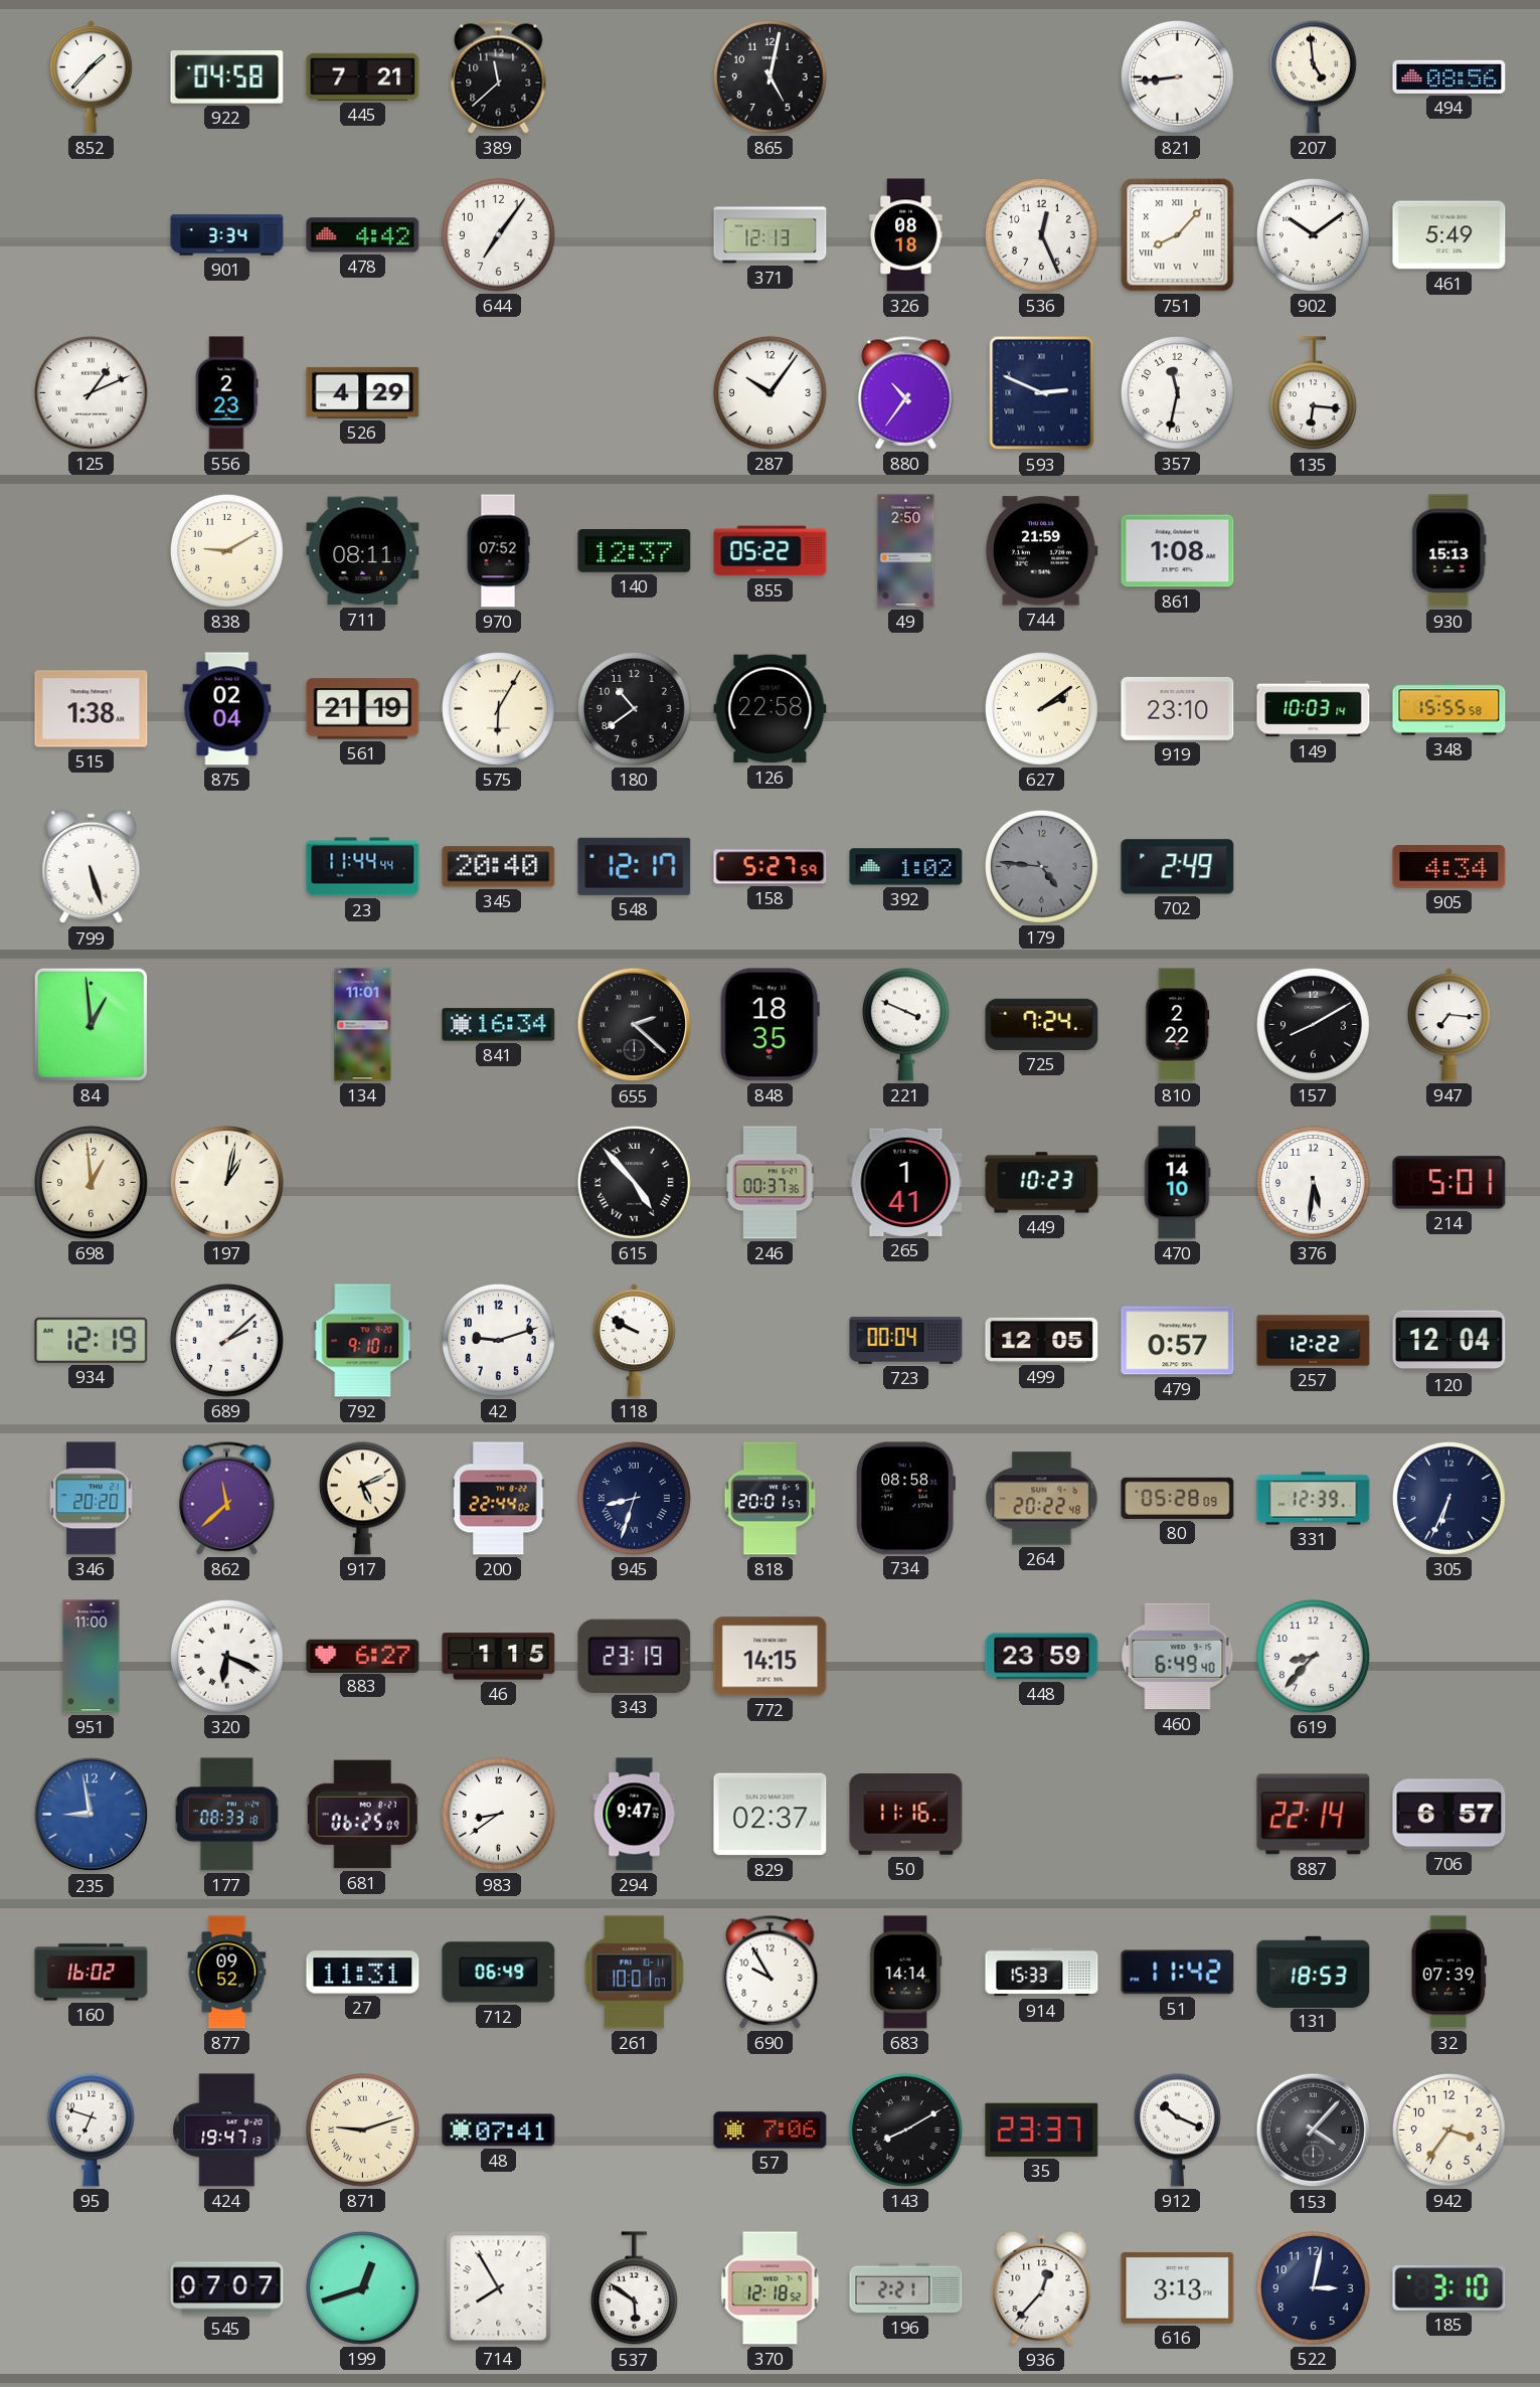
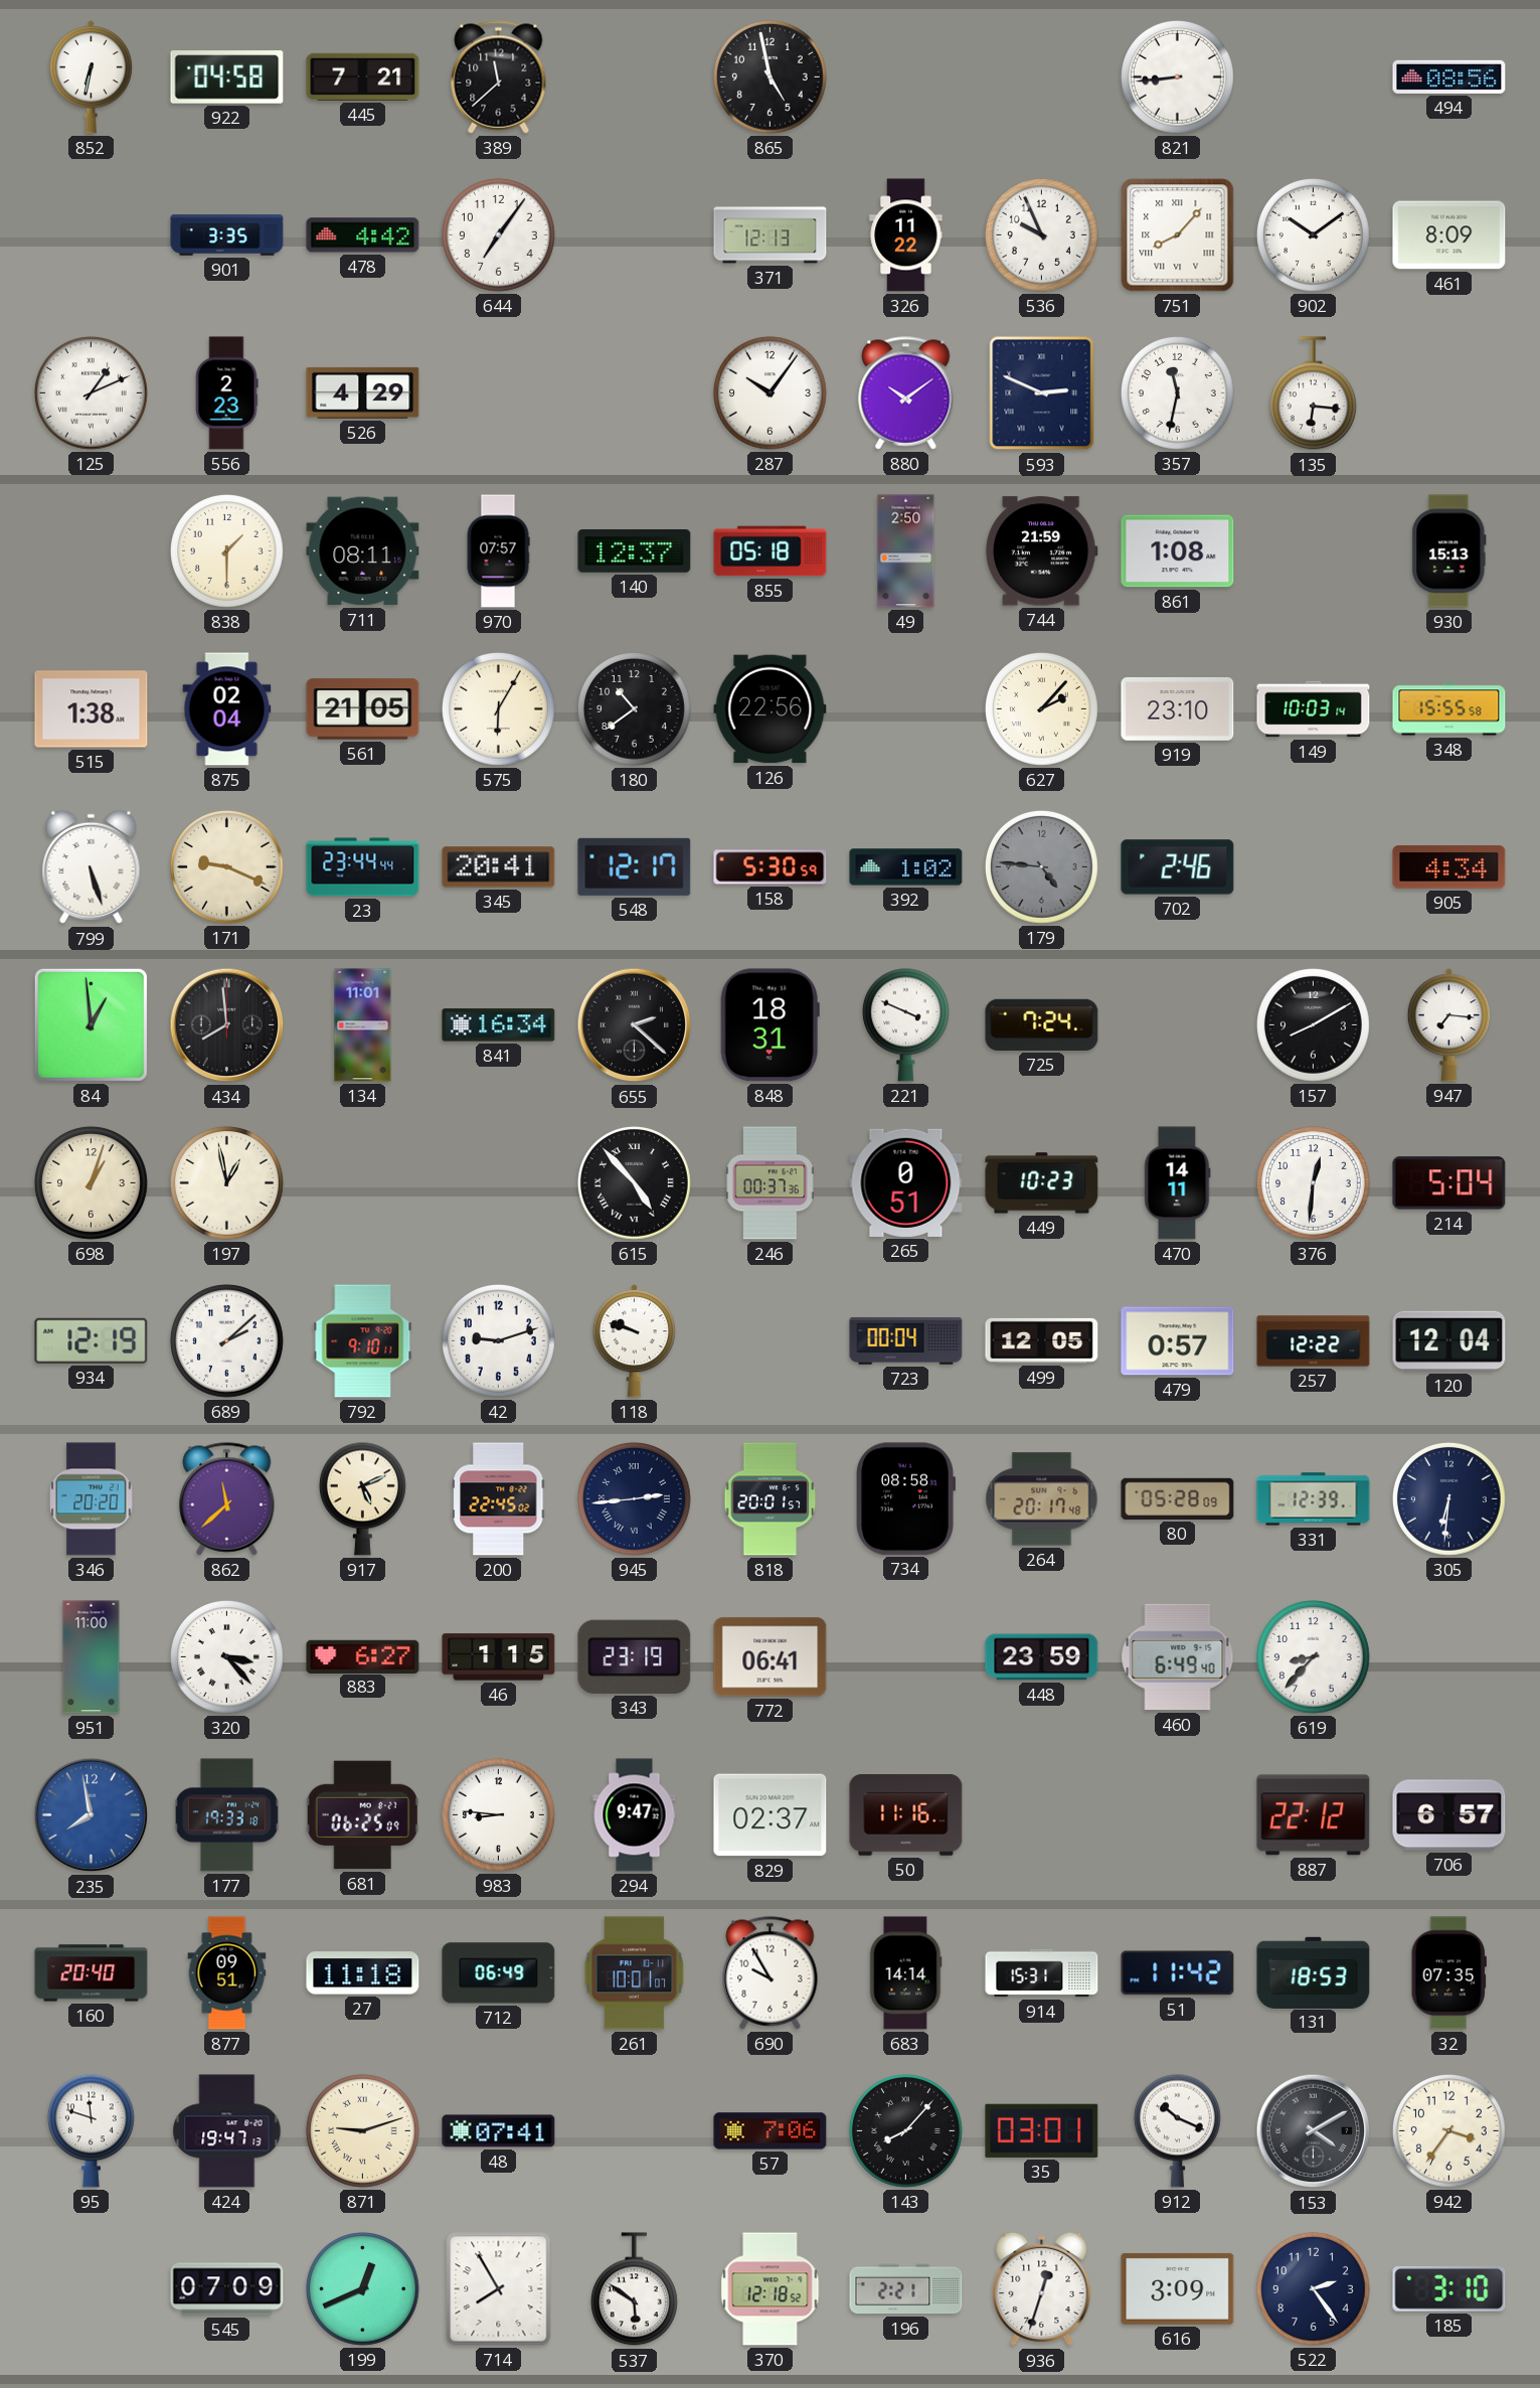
852: 1:37 -> 6:32
865: 5:02 -> 4:58
207: 4:59 -> none
901: 3:34 -> 3:35
326: 08:18 -> 11:22
536: 12:26 -> 9:56
461: 5:49 -> 8:09
880: 10:36 -> 10:09
838: 9:10 -> 1:30
970: 07:52 -> 07:57
855: 05:22 -> 05:18
561: 21:19 -> 21:05
126: 22:58 -> 22:56
627: 2:09 -> 2:07
171: none -> 9:19
23: 11:44 -> 23:44
345: 20:40 -> 20:41
158: 5:27 -> 5:30
702: 2:49 -> 2:46
434: none -> 7:59
848: 18:35 -> 18:31
810: 2:22 -> none
698: 12:59 -> 1:03
197: 1:02 -> 12:58
265: 1:41 -> 0:51
470: 14:10 -> 14:11
376: 5:31 -> 12:31
214: 5:01 -> 5:04
118: 9:50 -> 9:48
200: 22:44 -> 22:45
945: 8:33 -> 2:44
264: 20:22 -> 20:17
305: 6:34 -> 6:31
320: 6:19 -> 3:23
772: 14:15 -> 06:41
235: 8:58 -> 7:58
177: 08:33 -> 19:33
983: 8:39 -> 8:46
887: 22:14 -> 22:12
160: 16:02 -> 20:40
877: 09:52 -> 09:51
27: 11:31 -> 11:18
914: 15:33 -> 15:31
32: 07:39 -> 07:35
95: 6:48 -> 11:48
143: 8:10 -> 8:07
35: 23:37 -> 03:01
153: 4:07 -> 4:10
545: 07:07 -> 07:09
199: 12:42 -> 12:41
936: 12:37 -> 12:33
616: 3:13 -> 3:09
522: 3:02 -> 2:24
